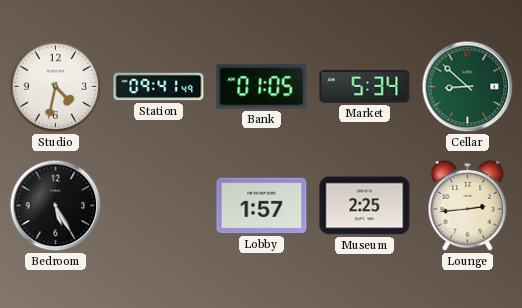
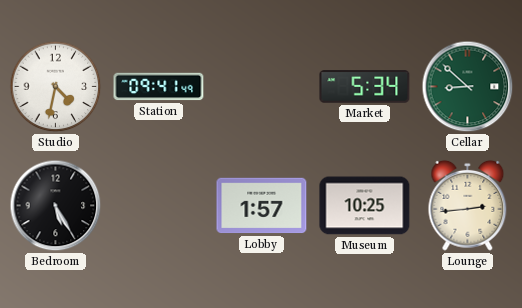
Bank: 01:05 -> none
Museum: 2:25 -> 10:25
